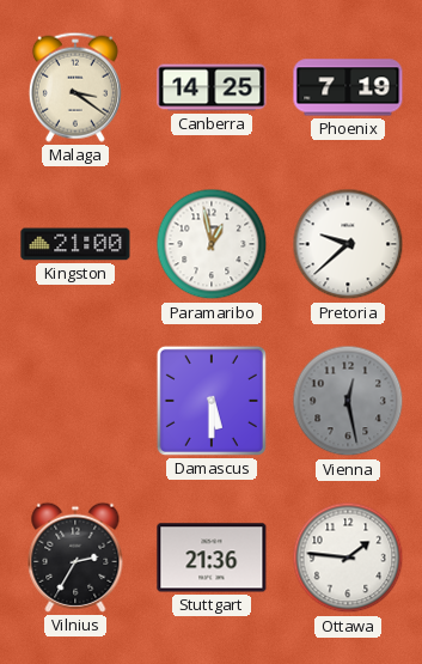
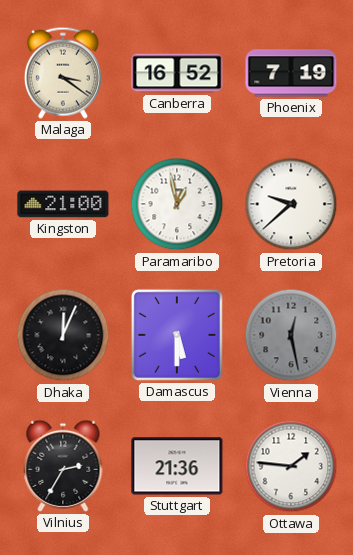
Canberra: 14:25 -> 16:52
Dhaka: none -> 12:04
